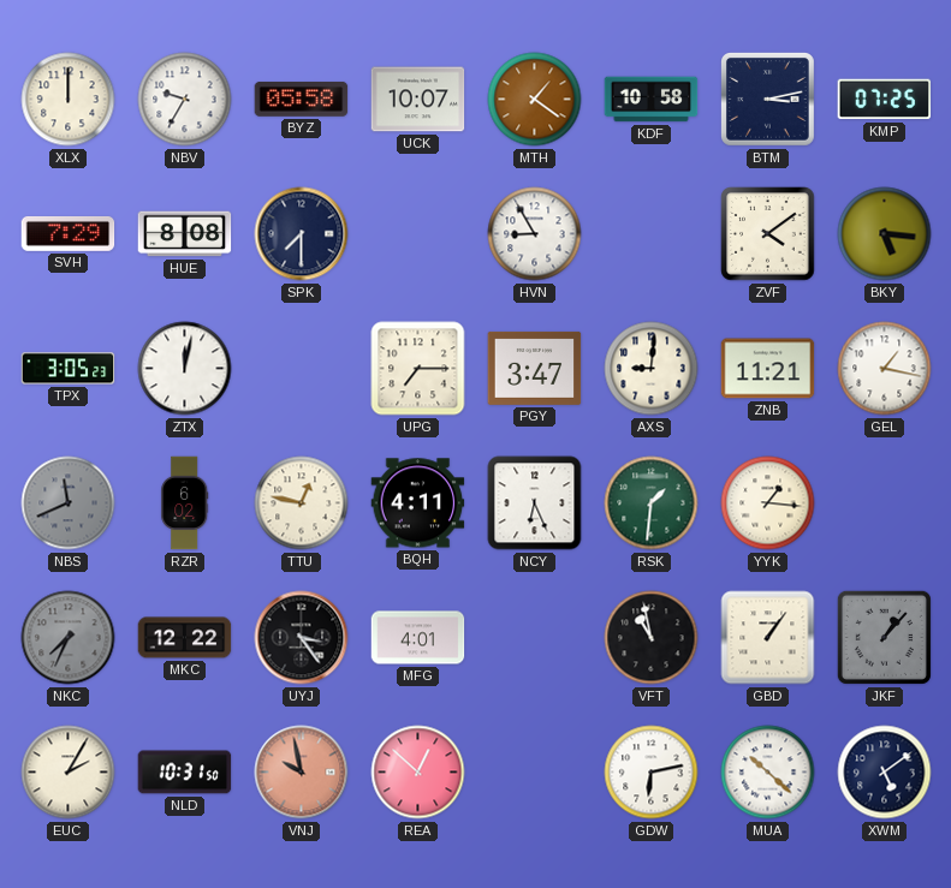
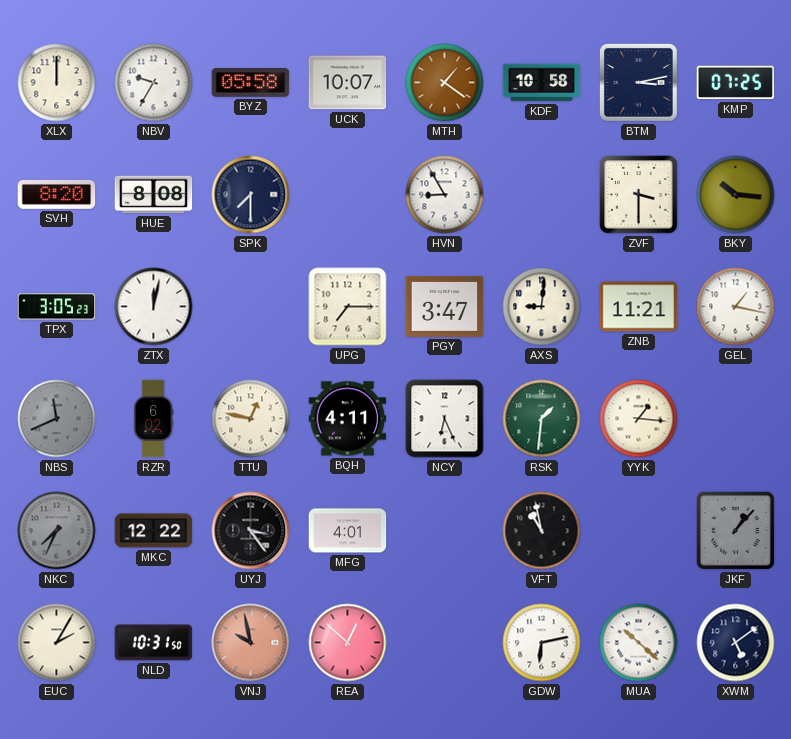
SVH: 7:29 -> 8:20
ZVF: 4:09 -> 3:30
BKY: 5:16 -> 10:16
GBD: 1:06 -> none
